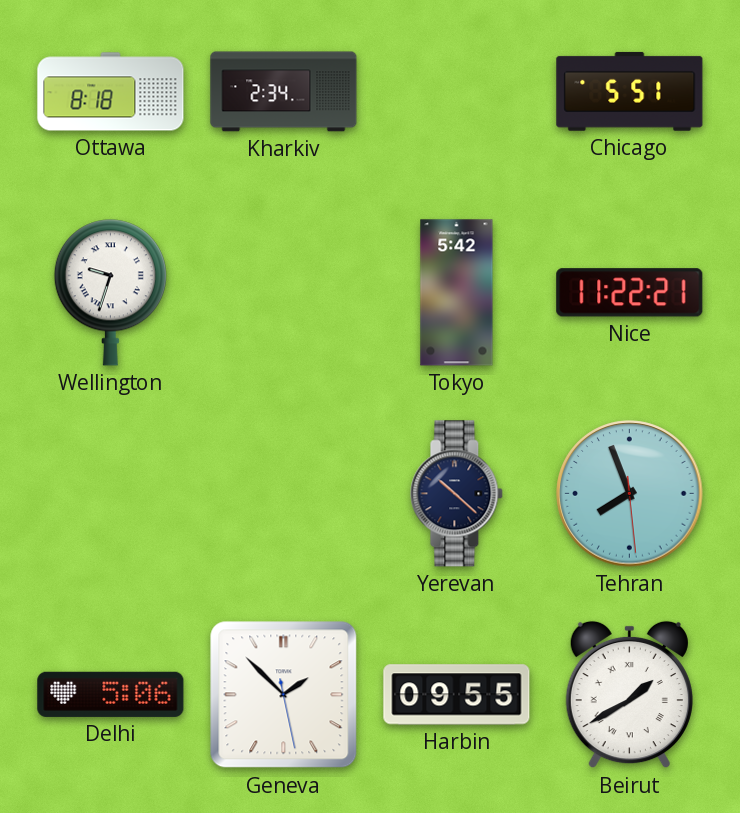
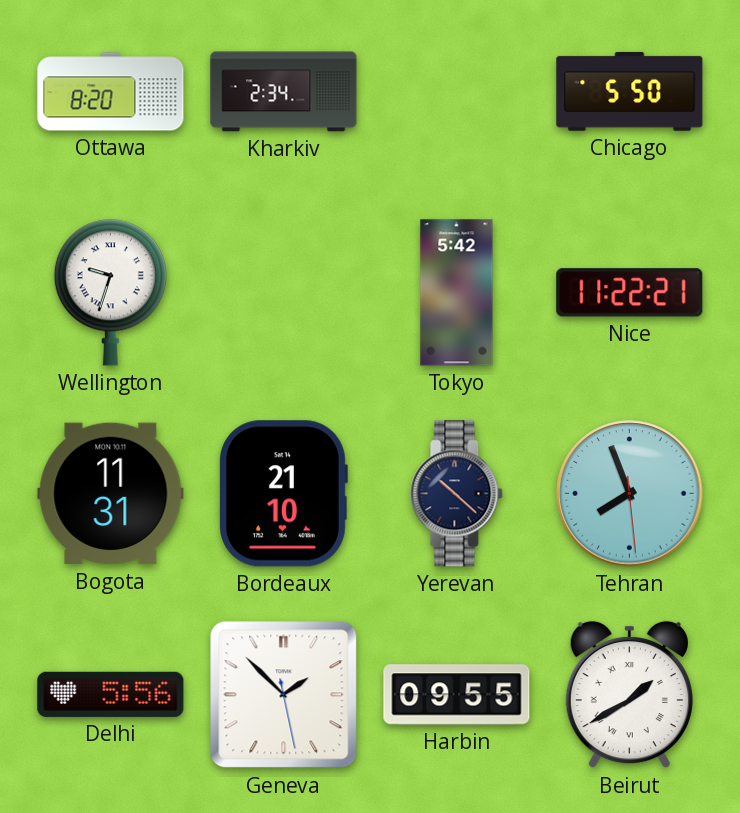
Ottawa: 8:18 -> 8:20
Chicago: 5:51 -> 5:50
Bogota: none -> 11:31
Bordeaux: none -> 21:10
Delhi: 5:06 -> 5:56
